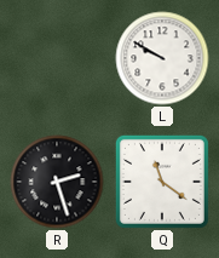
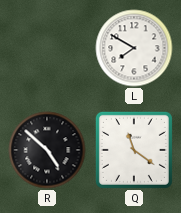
L: 9:50 -> 7:50
R: 2:27 -> 4:52
